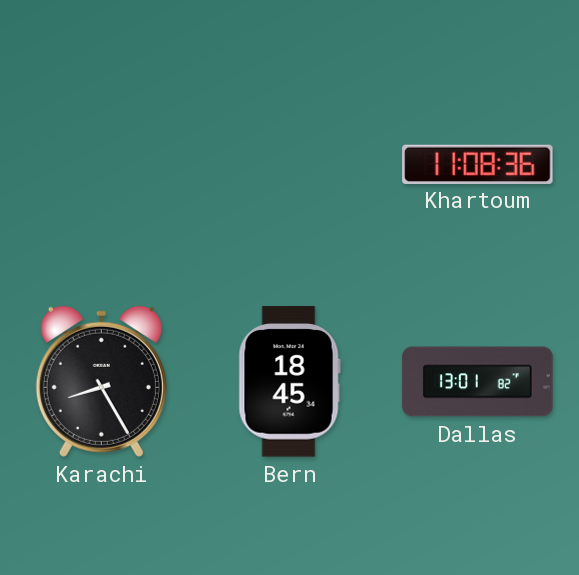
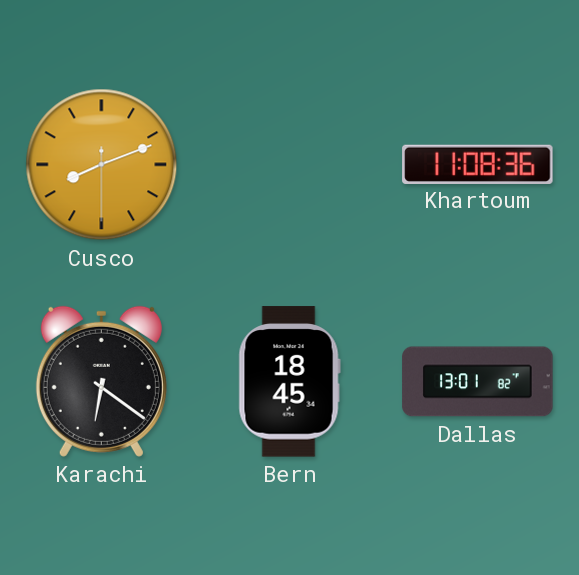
Cusco: none -> 8:11
Karachi: 8:25 -> 6:21
